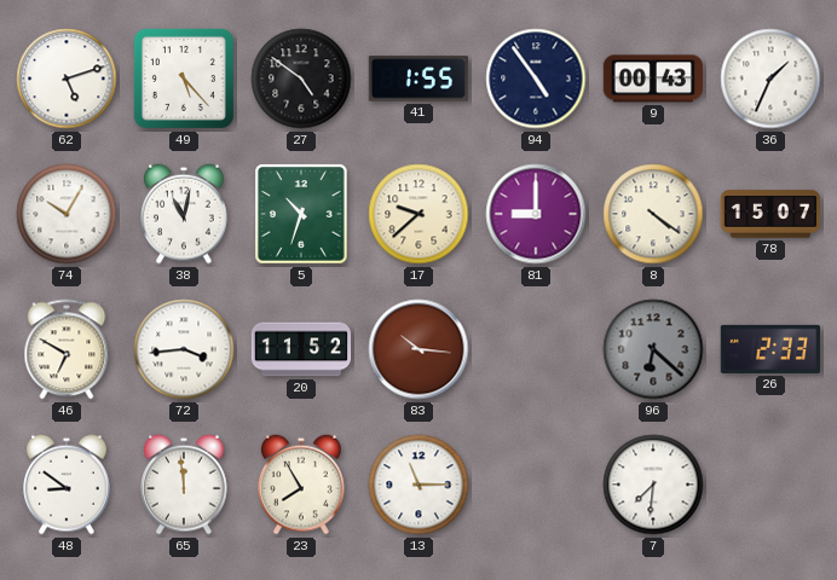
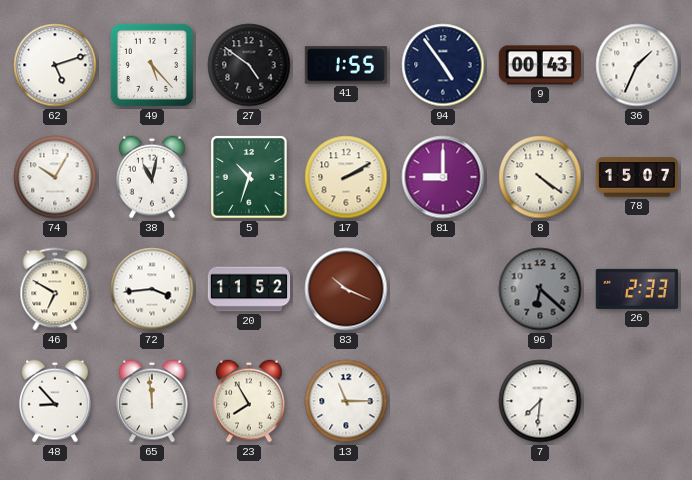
17: 9:38 -> 2:10
83: 10:16 -> 10:19
48: 8:51 -> 8:53
